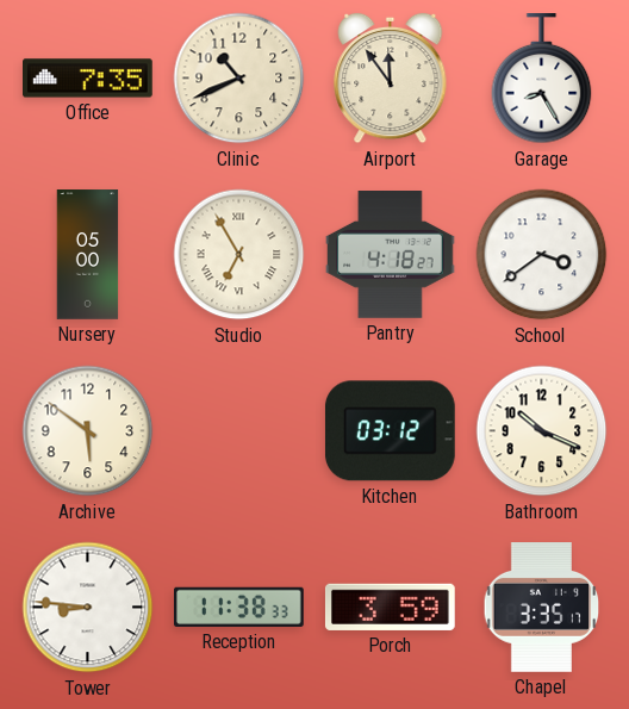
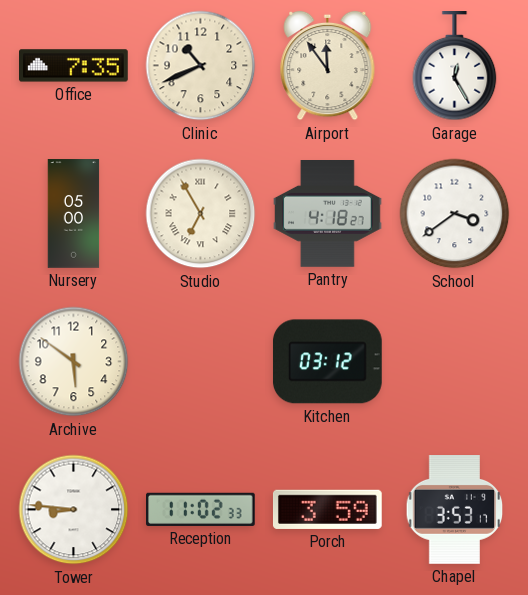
Garage: 8:25 -> 12:25
Bathroom: 10:19 -> none
Reception: 11:38 -> 11:02
Chapel: 3:35 -> 3:53
